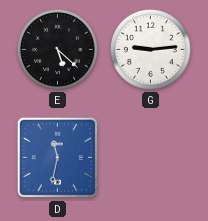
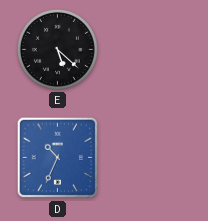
G: 9:14 -> none
D: 11:32 -> 10:34
